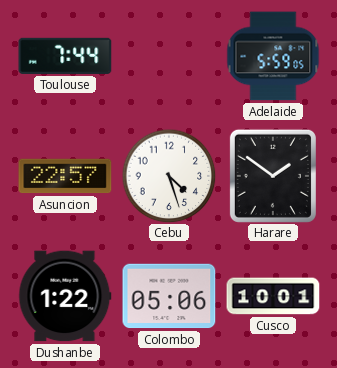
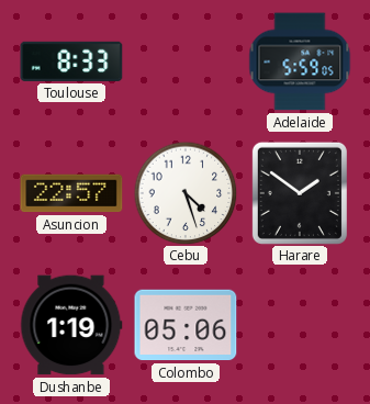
Toulouse: 7:44 -> 8:33
Dushanbe: 1:22 -> 1:19
Cusco: 10:01 -> none
